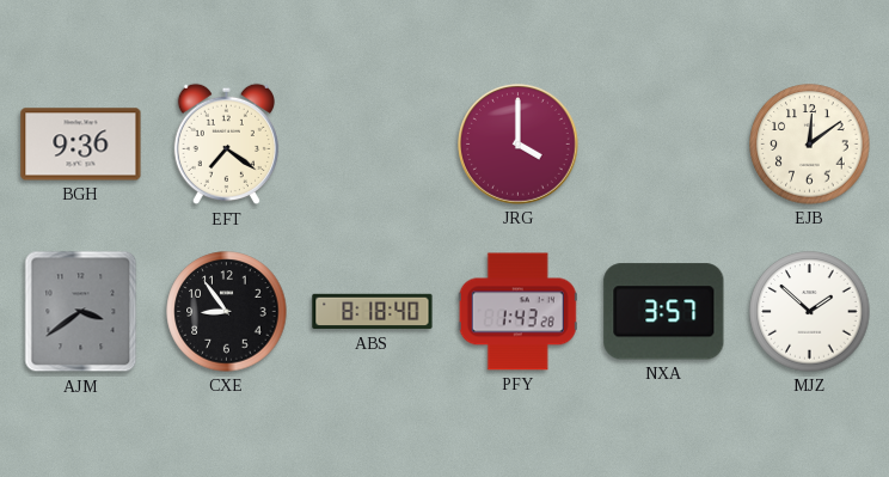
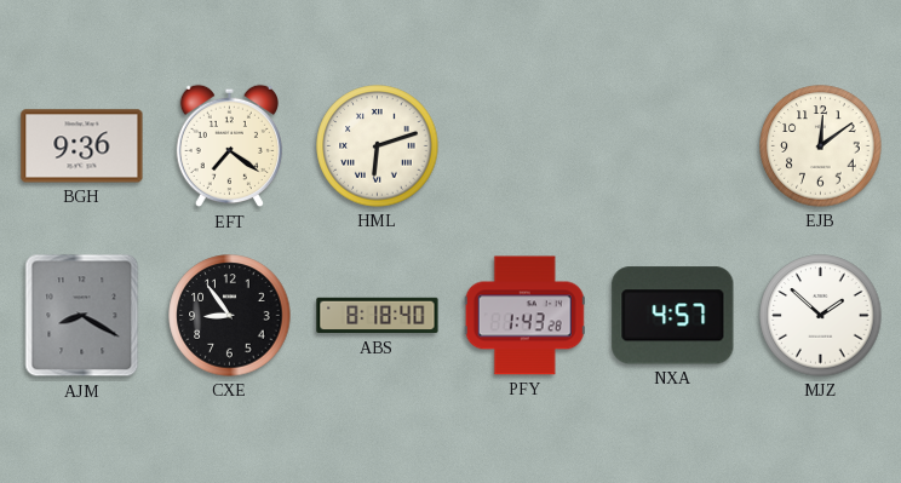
HML: none -> 6:12
JRG: 4:00 -> none
AJM: 3:39 -> 8:20
NXA: 3:57 -> 4:57
